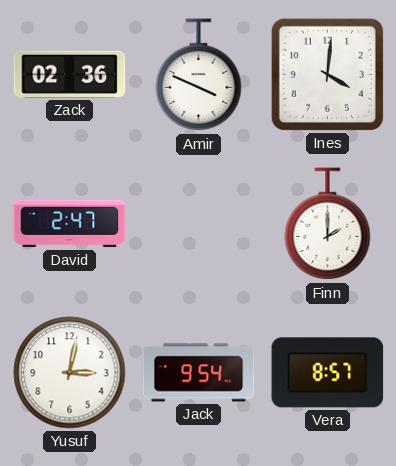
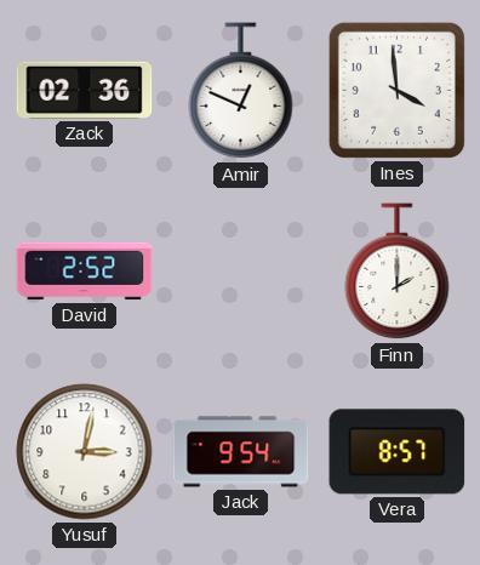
Amir: 3:49 -> 12:49
Ines: 4:01 -> 3:59
David: 2:47 -> 2:52
